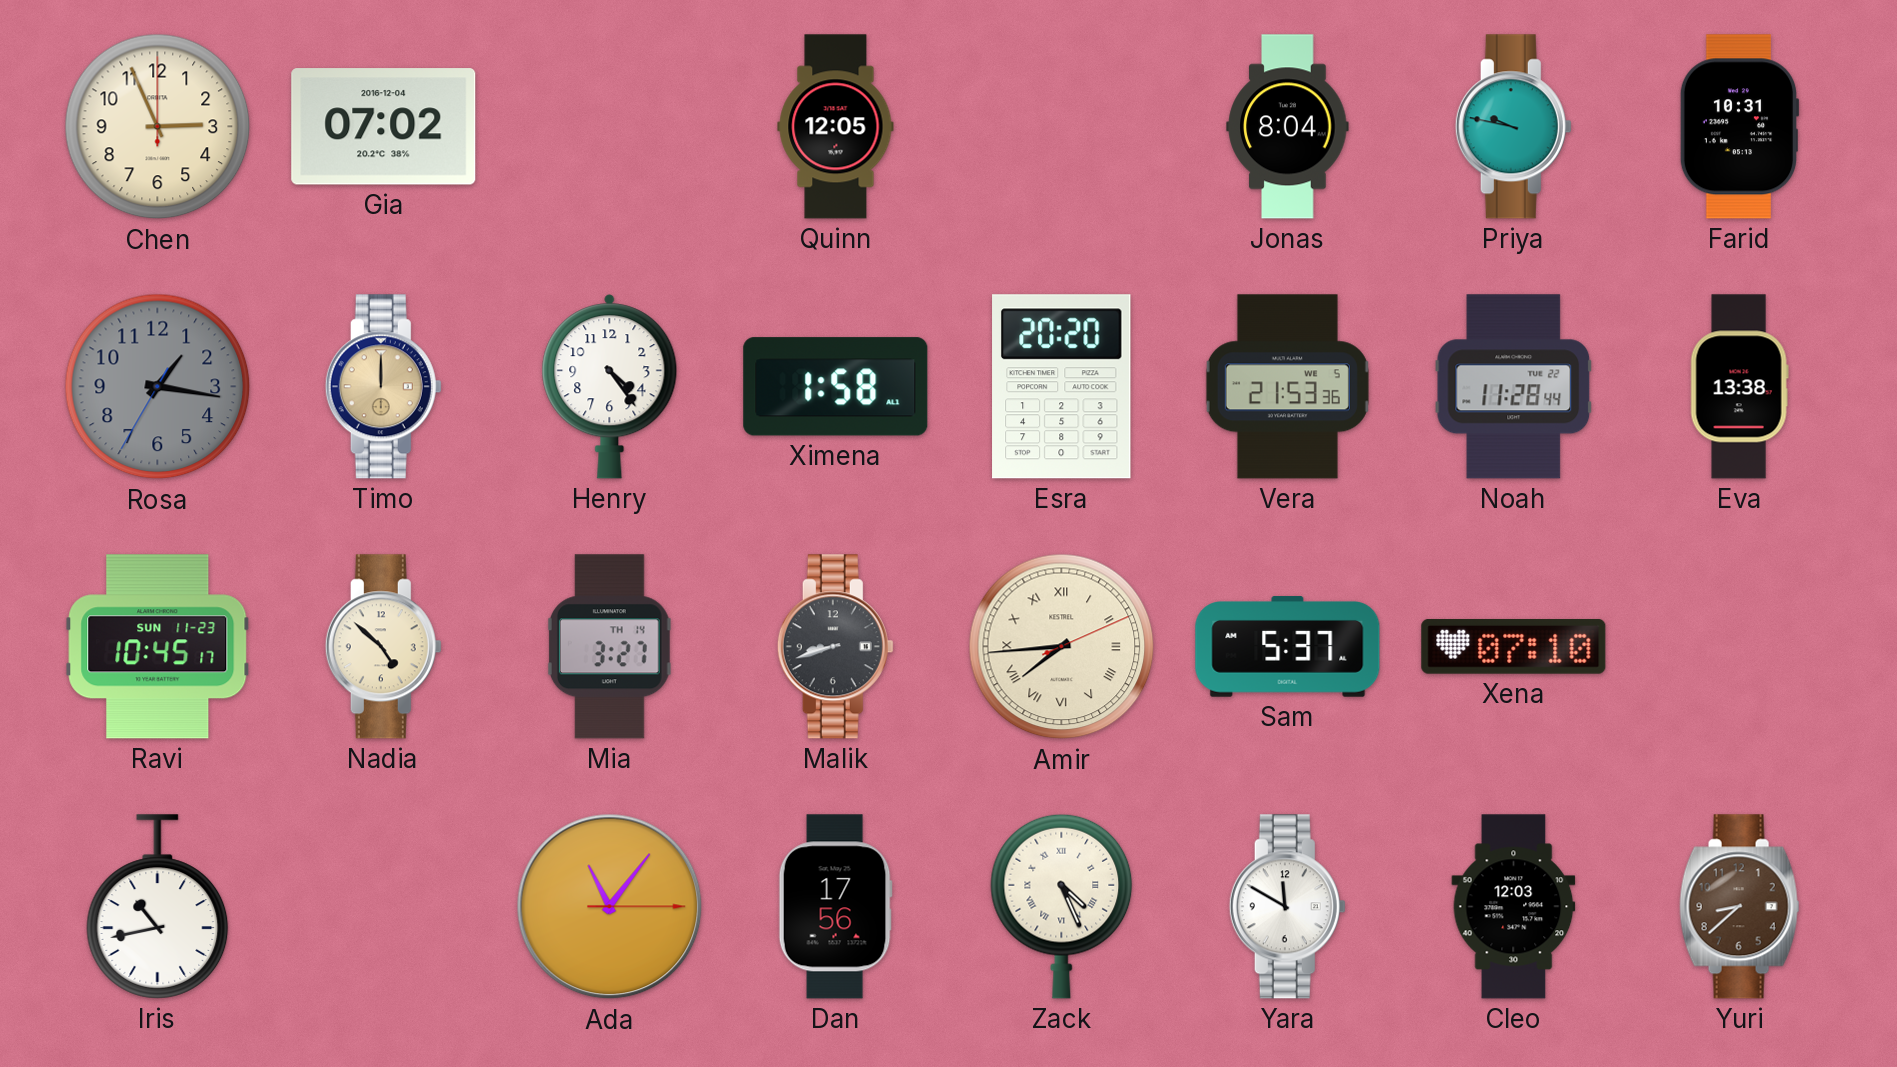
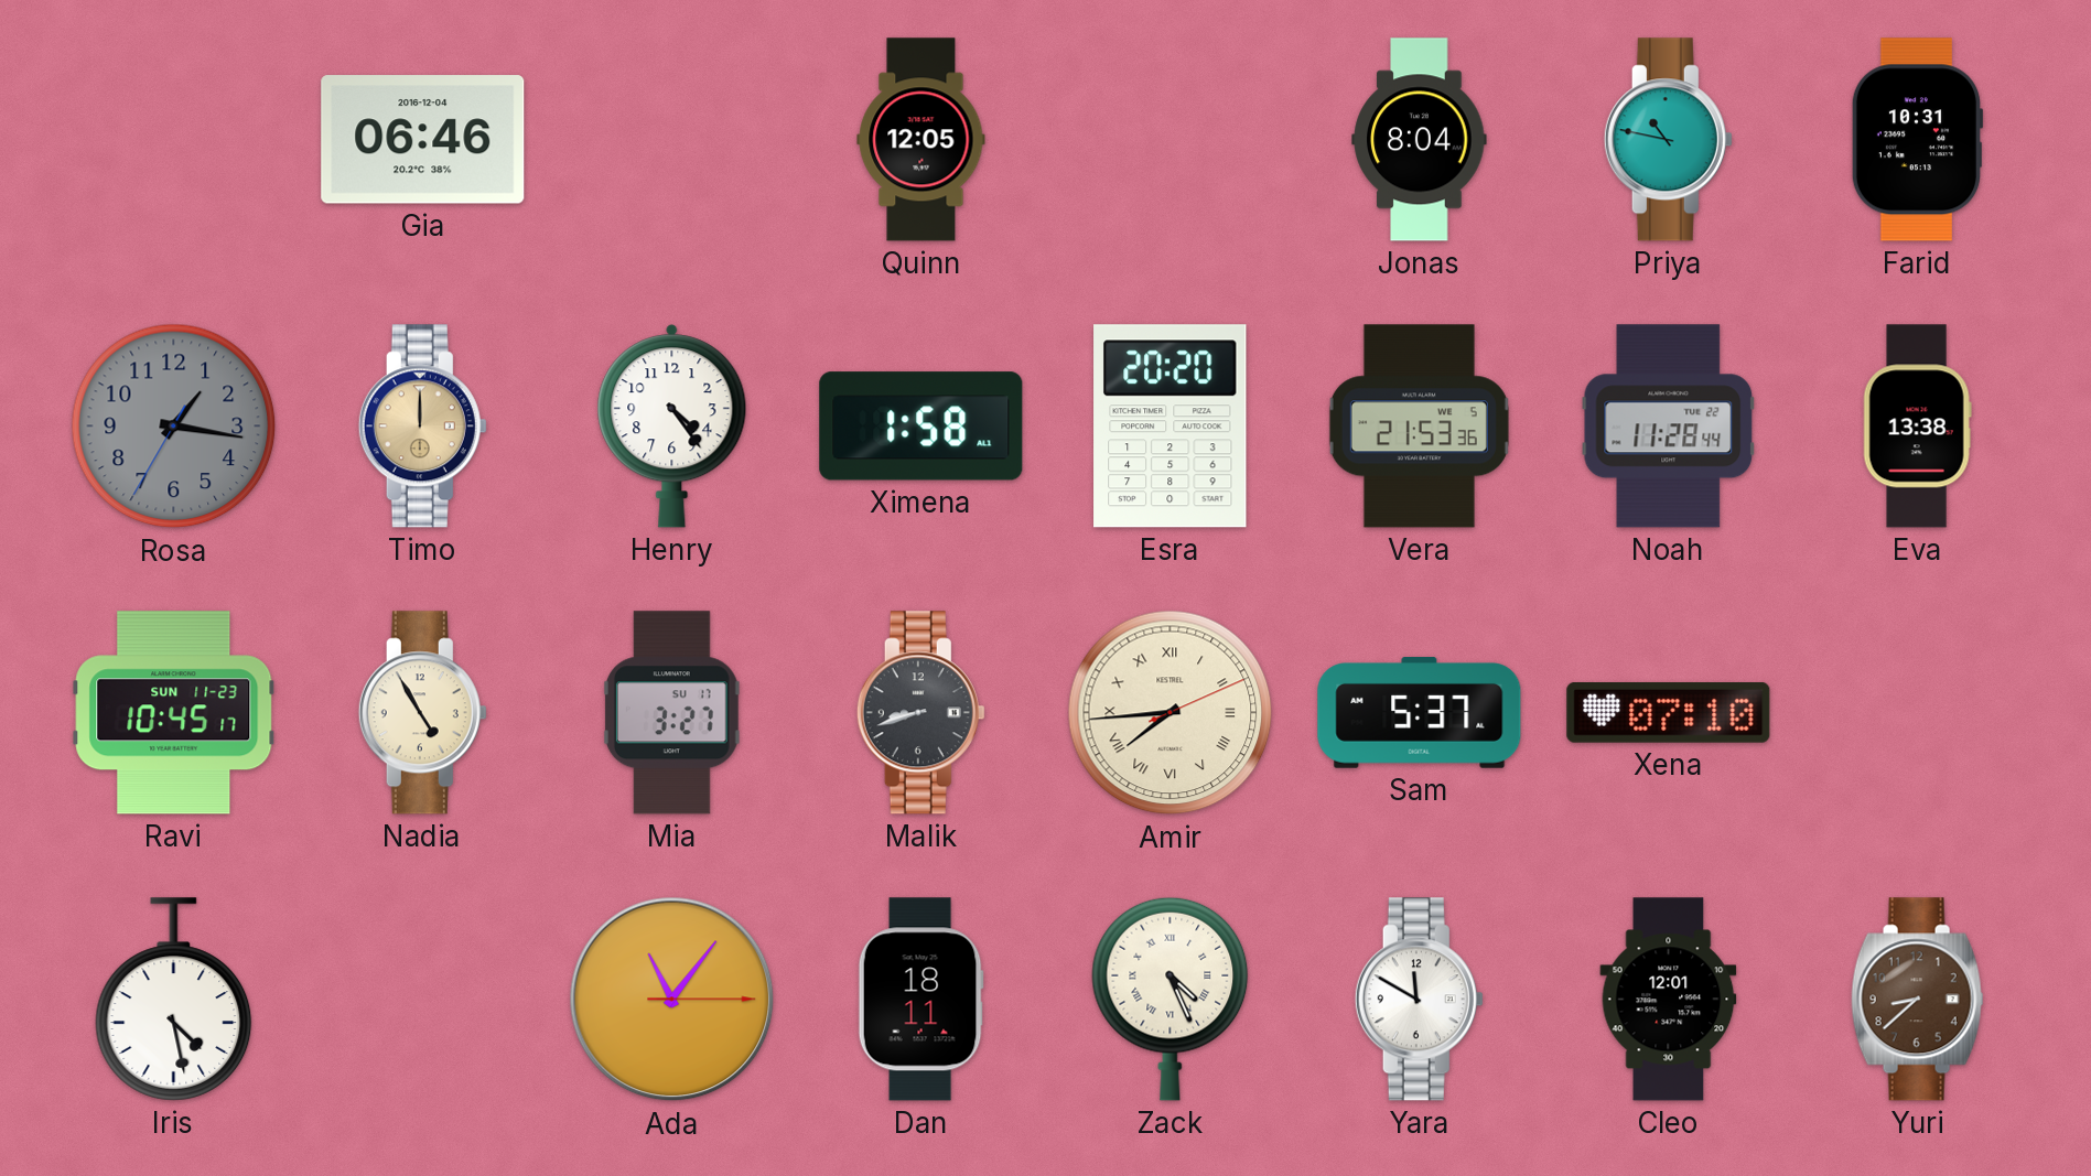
Chen: 2:56 -> none
Gia: 07:02 -> 06:46
Priya: 9:47 -> 10:47
Nadia: 4:52 -> 4:55
Mia date: TH 14 -> SU 17
Iris: 10:43 -> 4:28
Dan: 17:56 -> 18:11
Cleo: 12:03 -> 12:01
